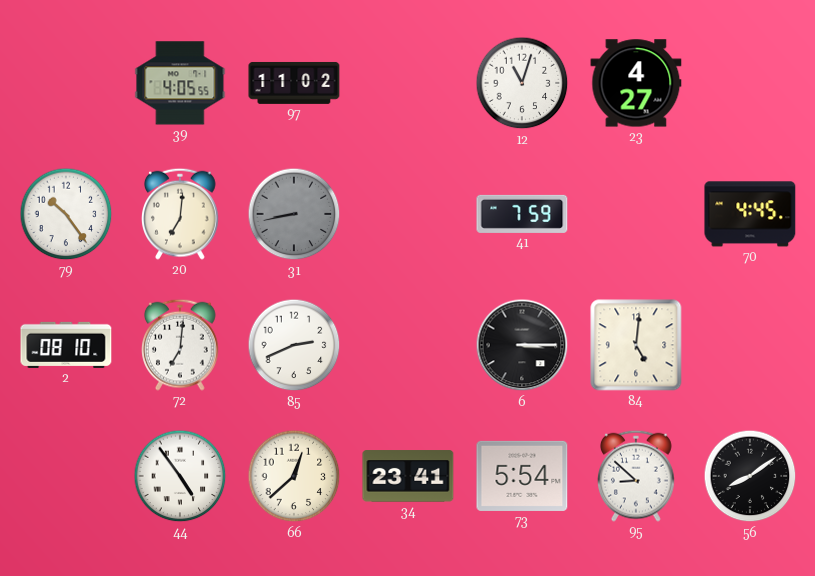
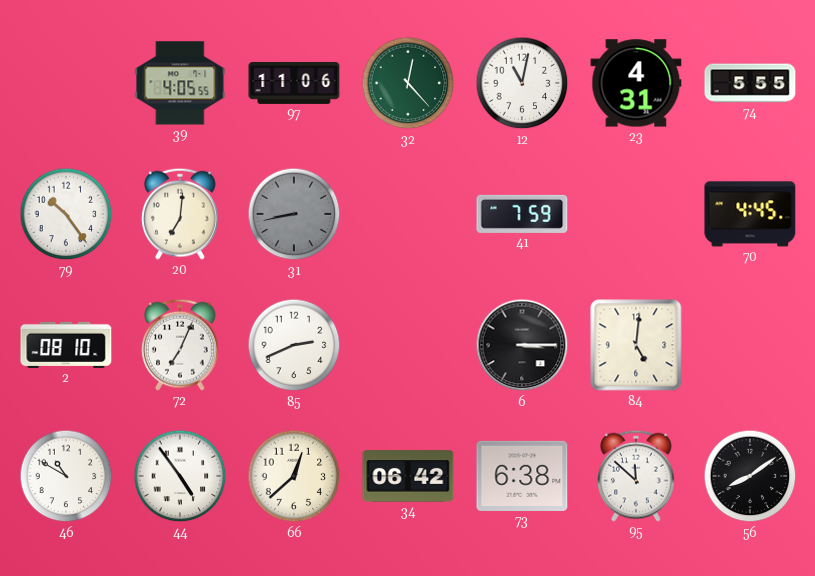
97: 11:02 -> 11:06
32: none -> 12:23
12: 11:03 -> 11:02
23: 4:27 -> 4:31
74: none -> 5:55
72: 7:01 -> 7:04
46: none -> 10:50
34: 23:41 -> 06:42
73: 5:54 -> 6:38
95: 8:52 -> 11:52
